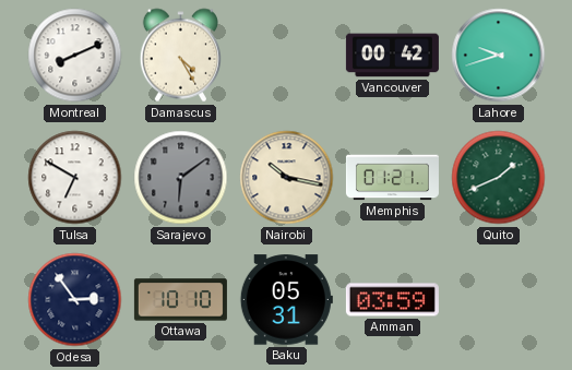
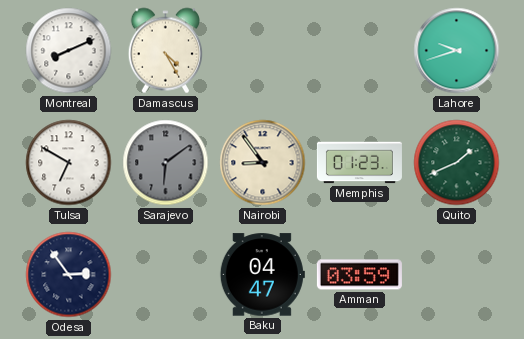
Vancouver: 00:42 -> none
Nairobi: 10:17 -> 8:54
Memphis: 01:21 -> 01:23
Ottawa: 10:10 -> none
Baku: 05:31 -> 04:47
